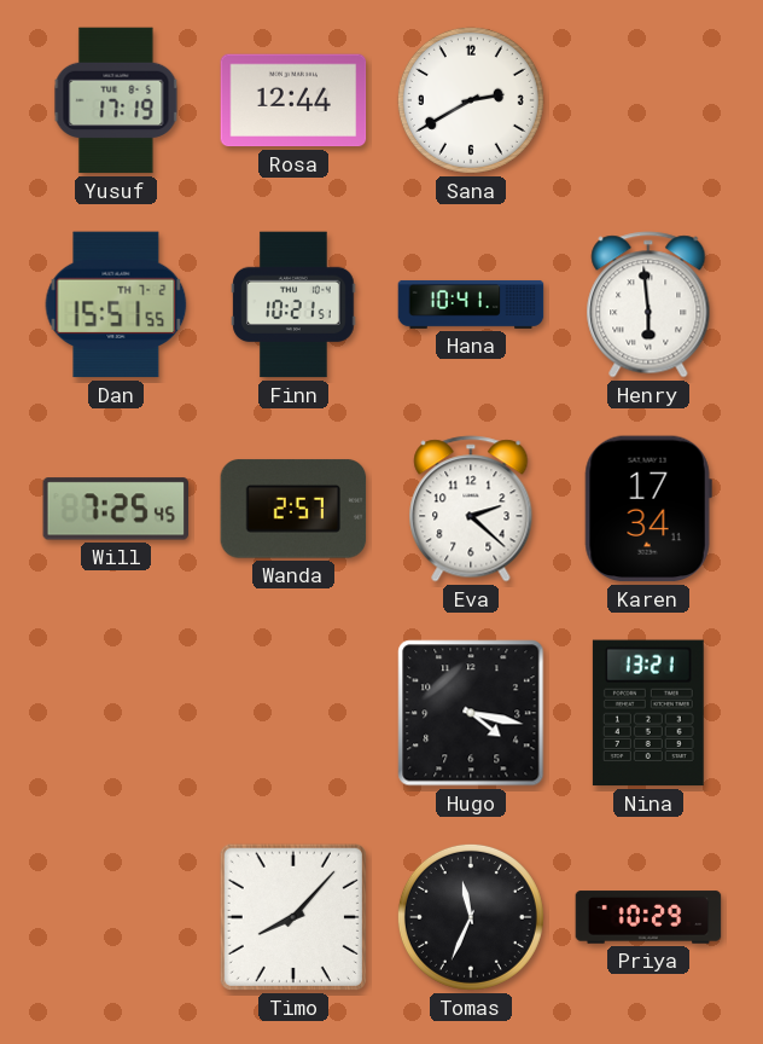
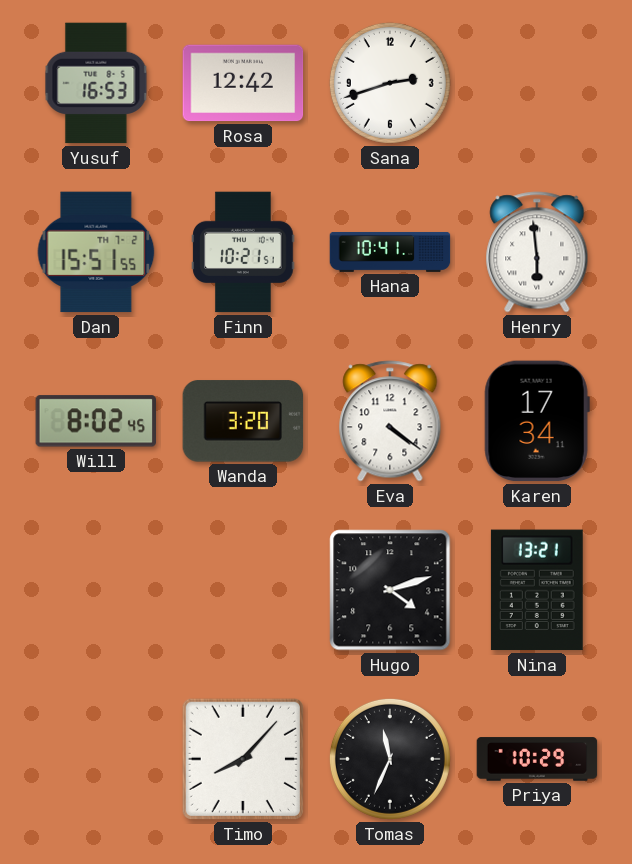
Yusuf: 17:19 -> 16:53
Rosa: 12:44 -> 12:42
Sana: 2:40 -> 2:42
Will: 7:25 -> 8:02
Wanda: 2:57 -> 3:20
Eva: 2:22 -> 4:21
Hugo: 4:17 -> 4:12
